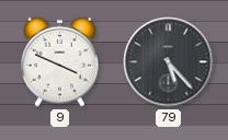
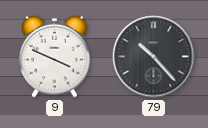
79: 5:23 -> 10:23
